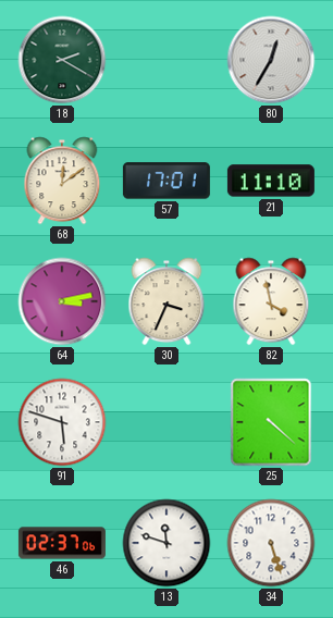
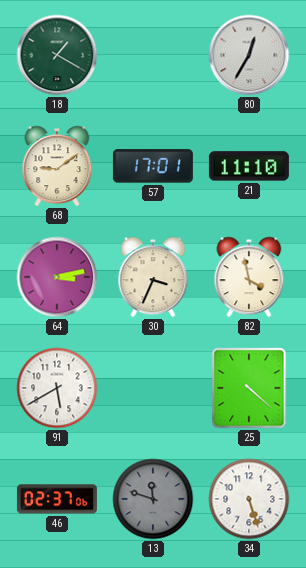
18: 2:20 -> 1:20
68: 12:09 -> 9:09
91: 5:48 -> 5:40
13 dial: white -> grey
